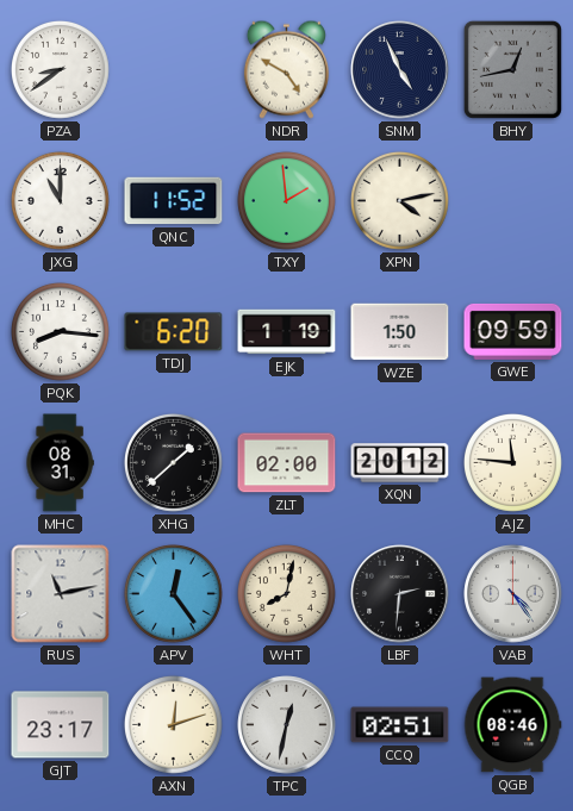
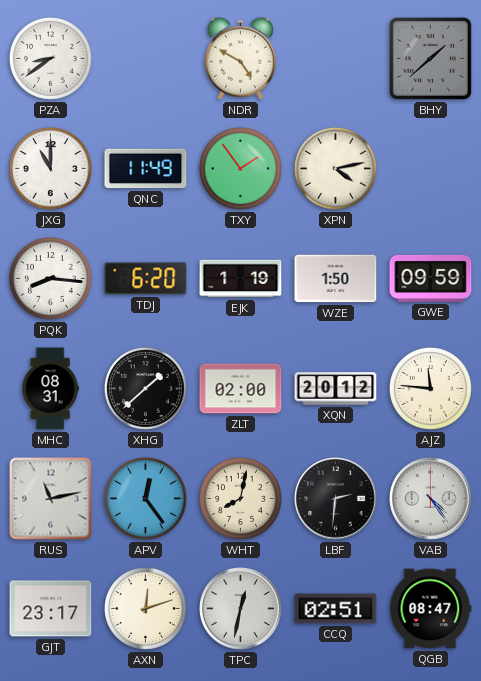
SNM: 4:56 -> none
BHY: 12:43 -> 1:38
QNC: 11:52 -> 11:49
TXY: 1:59 -> 1:54
QGB: 08:46 -> 08:47
